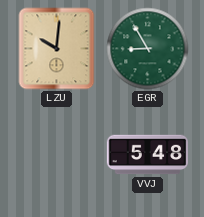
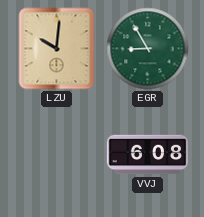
VVJ: 5:48 -> 6:08
